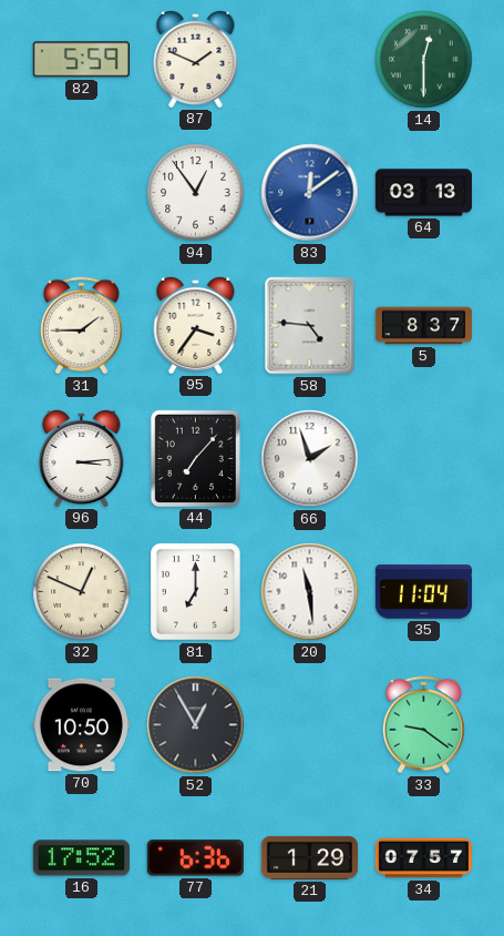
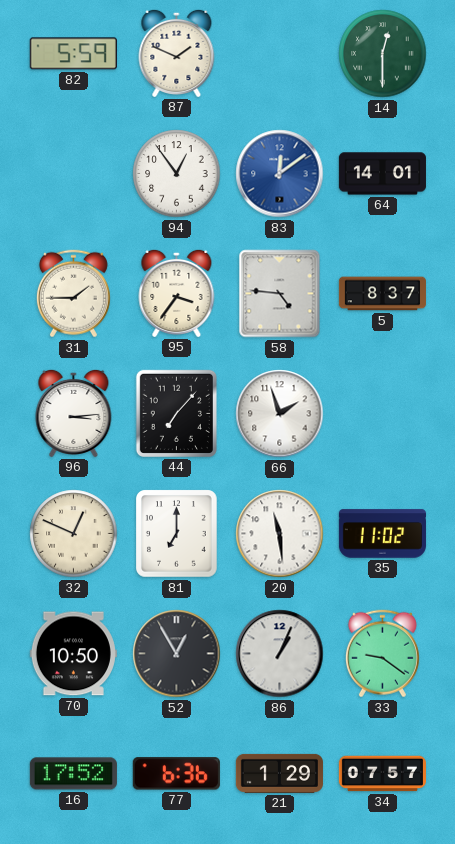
64: 03:13 -> 14:01
35: 11:04 -> 11:02
86: none -> 1:04
